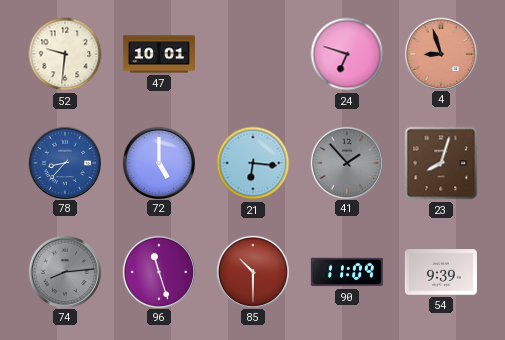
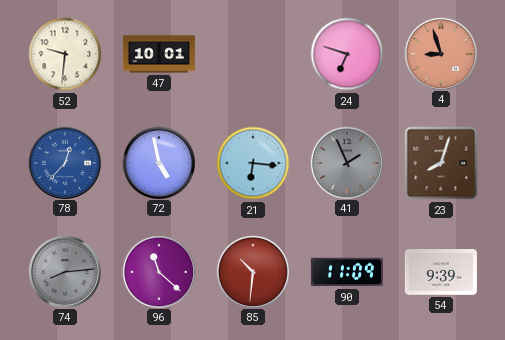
78: 8:37 -> 12:37
72: 5:00 -> 4:58
41: 1:53 -> 1:56
96: 11:27 -> 11:22
85: 10:30 -> 10:31
